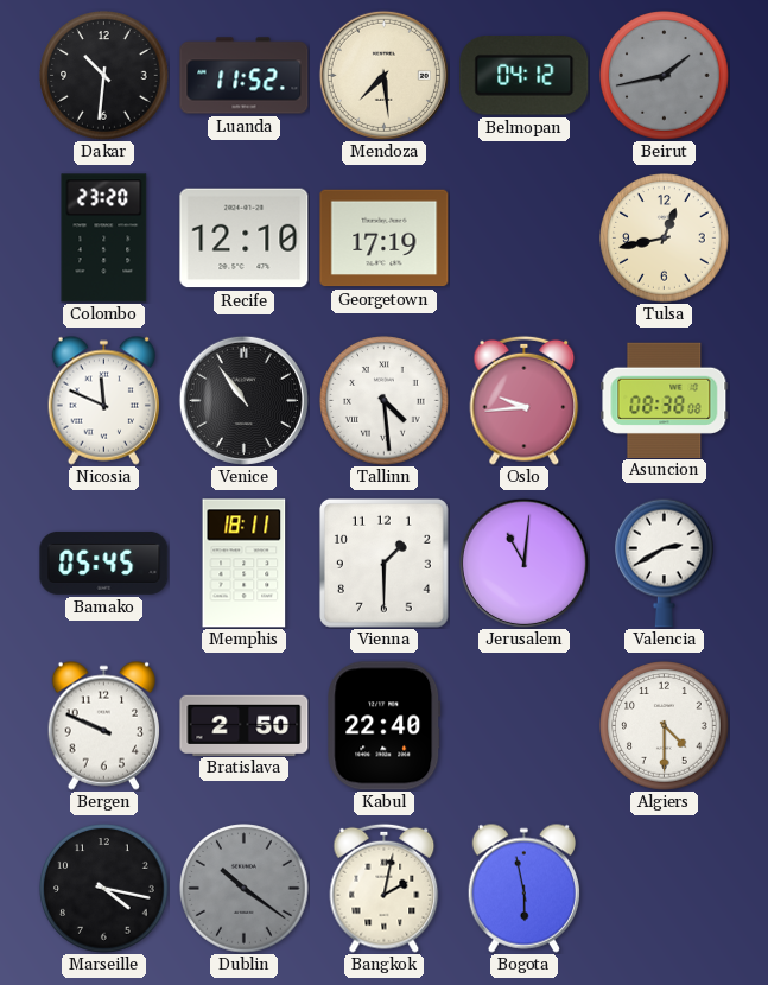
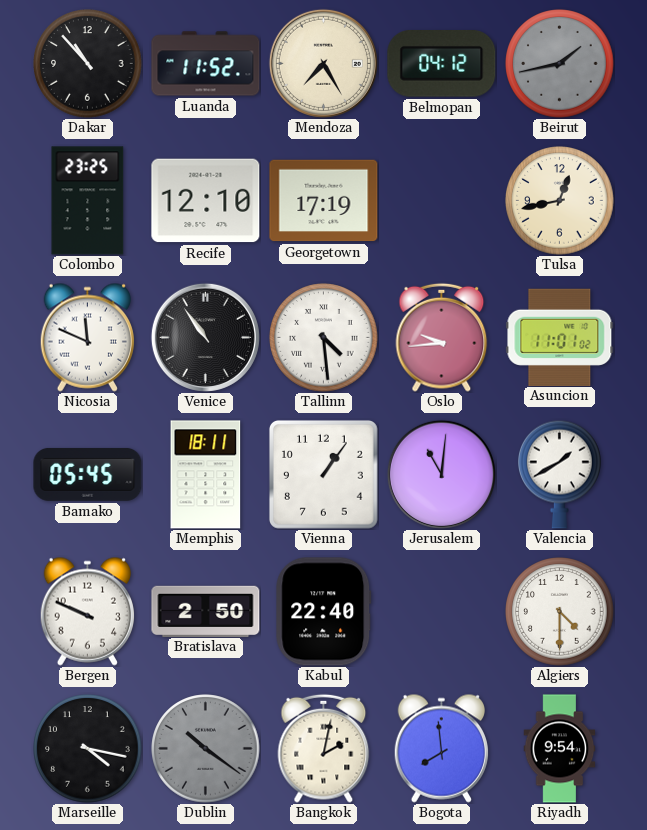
Dakar: 10:31 -> 10:53
Mendoza: 7:29 -> 7:25
Colombo: 23:20 -> 23:25
Asuncion: 08:38 -> 11:01
Vienna: 1:30 -> 1:06
Valencia: 2:40 -> 1:40
Bogota: 5:58 -> 7:59
Riyadh: none -> 9:54
